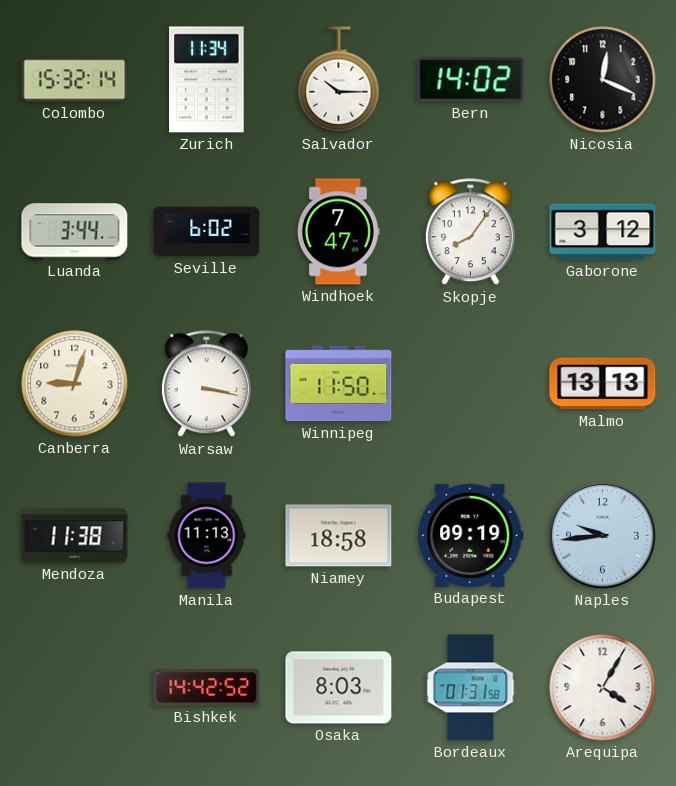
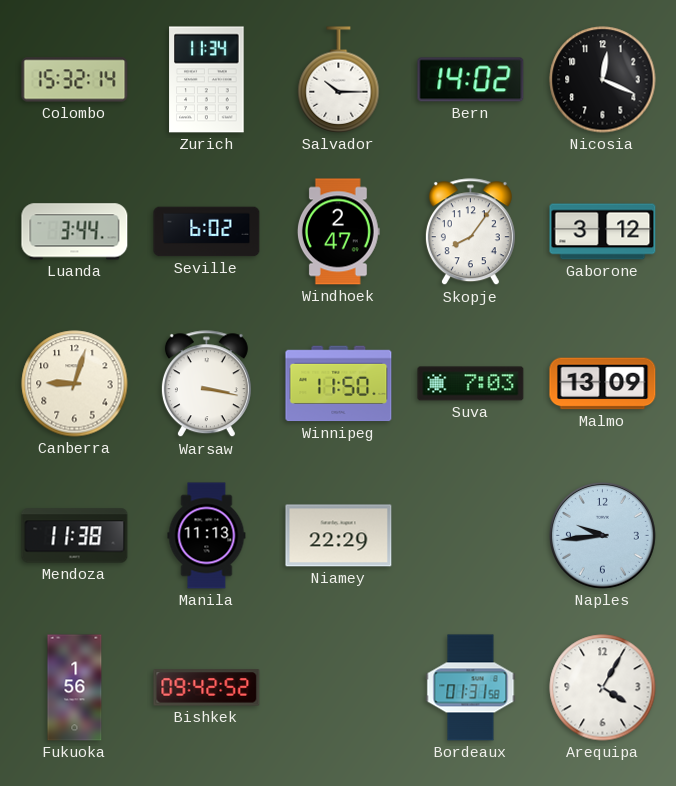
Windhoek: 7:47 -> 2:47
Suva: none -> 7:03
Malmo: 13:13 -> 13:09
Niamey: 18:58 -> 22:29
Budapest: 09:19 -> none
Fukuoka: none -> 1:56
Bishkek: 14:42 -> 09:42
Osaka: 8:03 -> none
